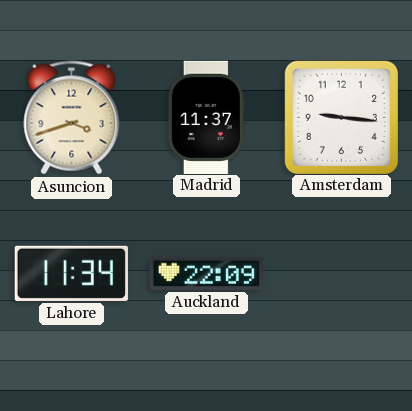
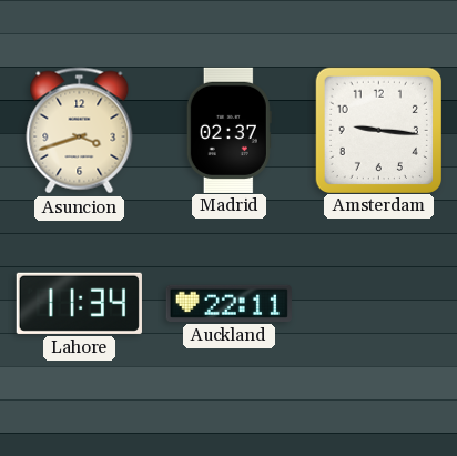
Madrid: 11:37 -> 02:37
Auckland: 22:09 -> 22:11
